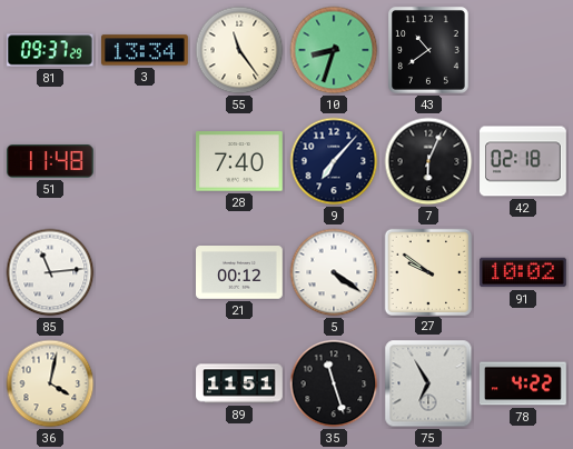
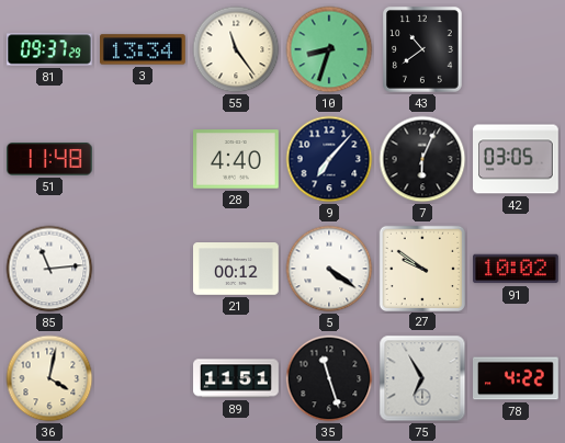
28: 7:40 -> 4:40
42: 02:18 -> 03:05
